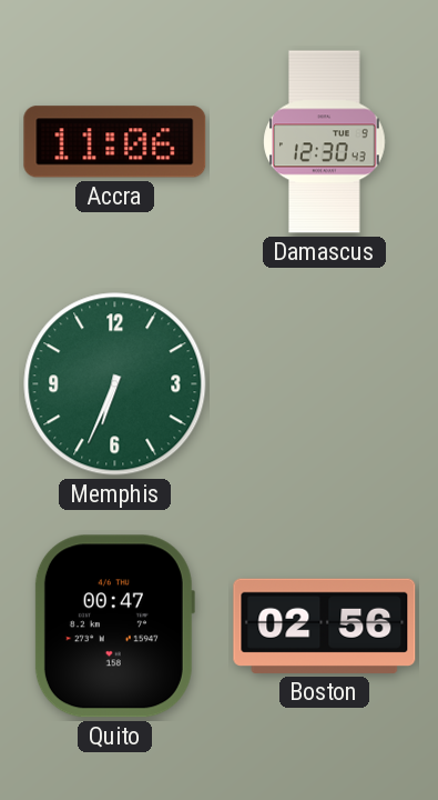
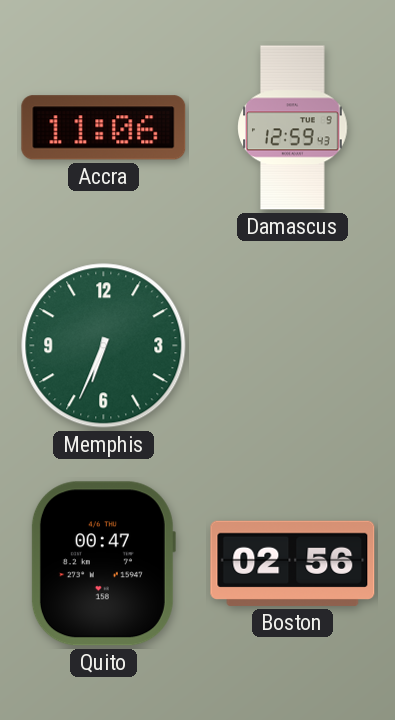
Damascus: 12:30 -> 12:59
